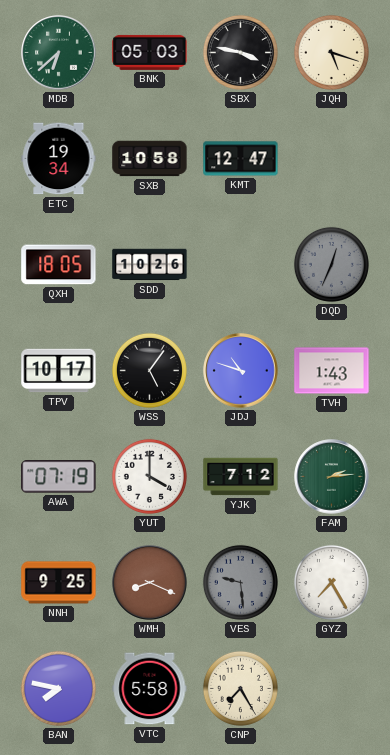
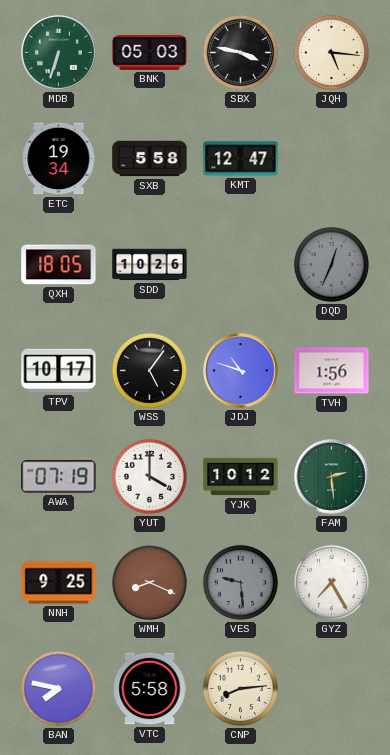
MDB: 6:38 -> 6:33
JQH: 5:18 -> 5:16
SXB: 10:58 -> 5:58
TVH: 1:43 -> 1:56
YJK: 7:12 -> 10:12
FAM: 2:14 -> 2:29
CNP: 7:25 -> 8:14
